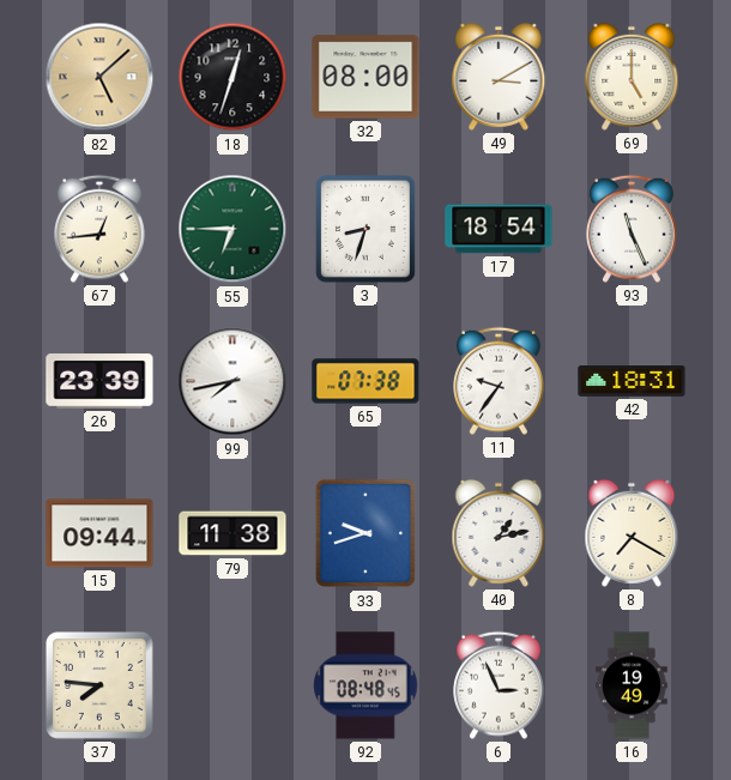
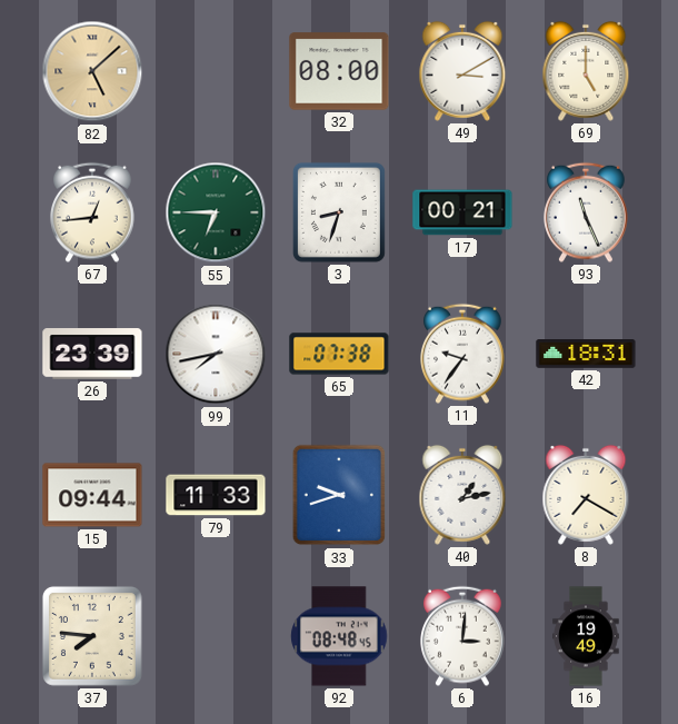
18: 12:33 -> none
17: 18:54 -> 00:21
79: 11:38 -> 11:33
6: 2:56 -> 3:01
